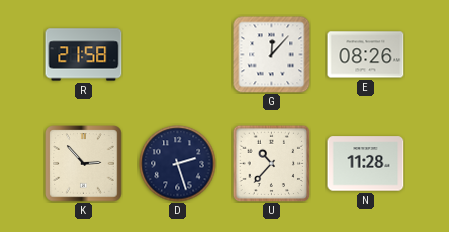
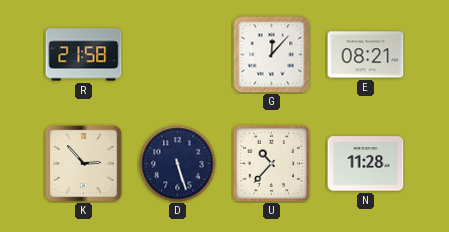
E: 08:26 -> 08:21
D: 2:27 -> 5:27
